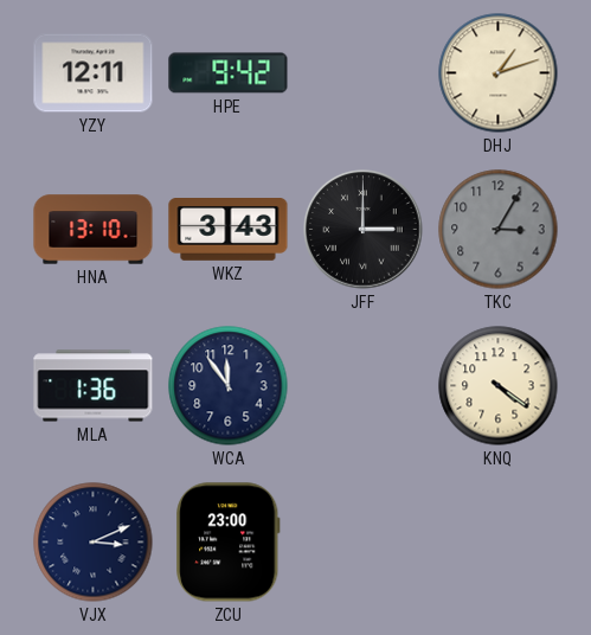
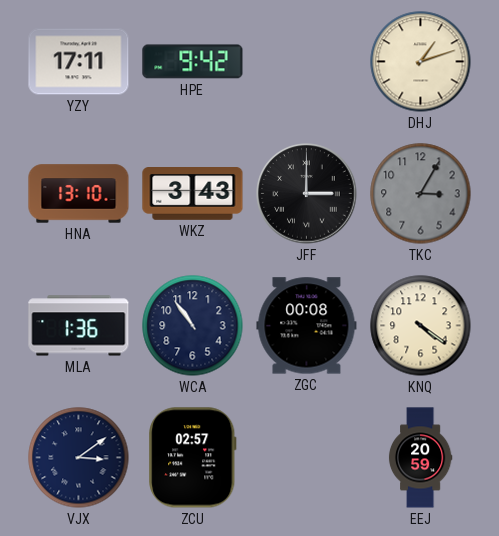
YZY: 12:11 -> 17:11
WCA: 11:54 -> 10:54
ZGC: none -> 00:08
VJX: 3:11 -> 3:09
ZCU: 23:00 -> 02:57
EEJ: none -> 20:59
